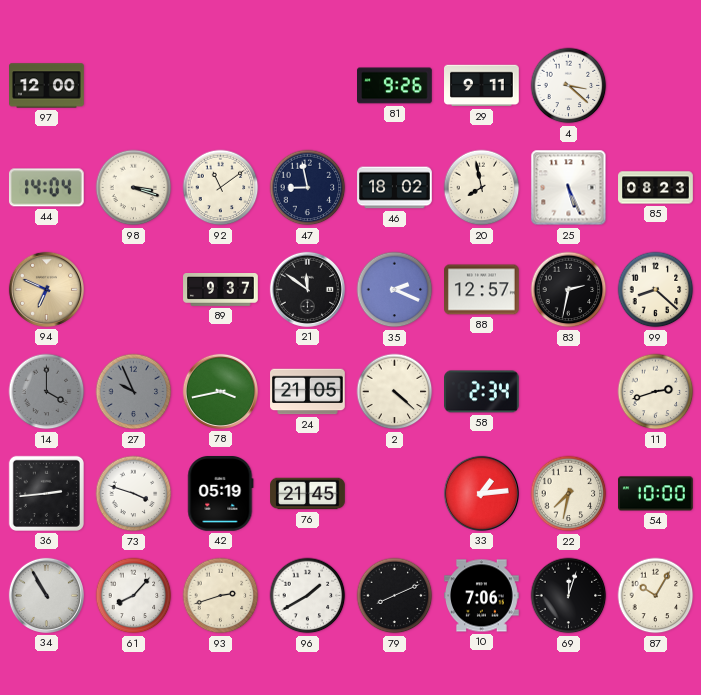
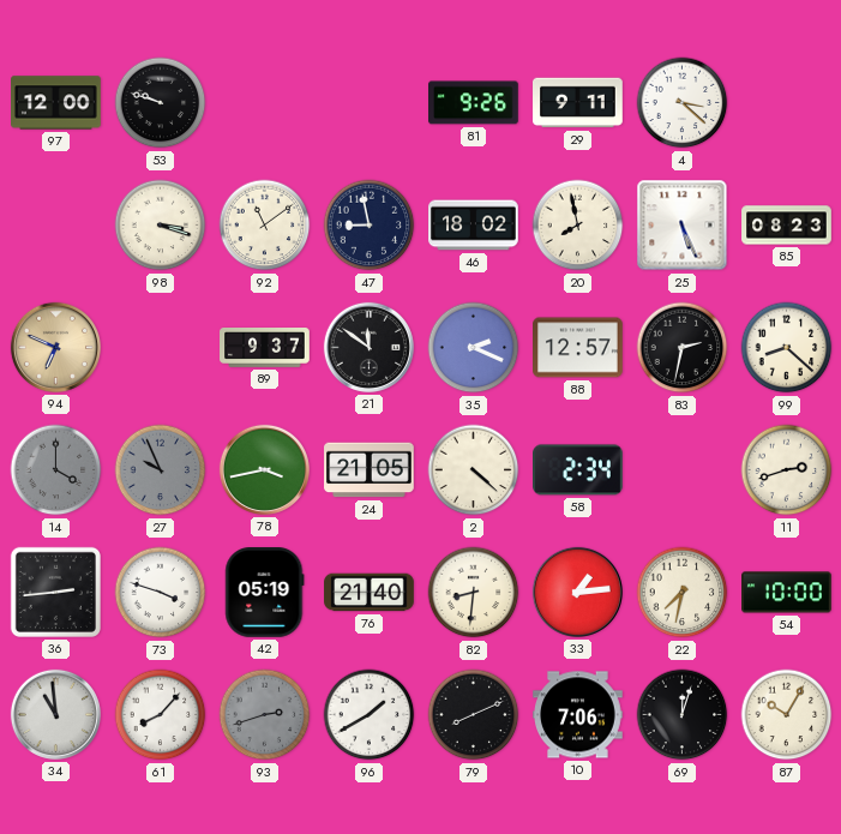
53: none -> 9:48
44: 14:04 -> none
76: 21:45 -> 21:40
82: none -> 8:31
34: 10:55 -> 10:59
93 dial: cream -> grey
